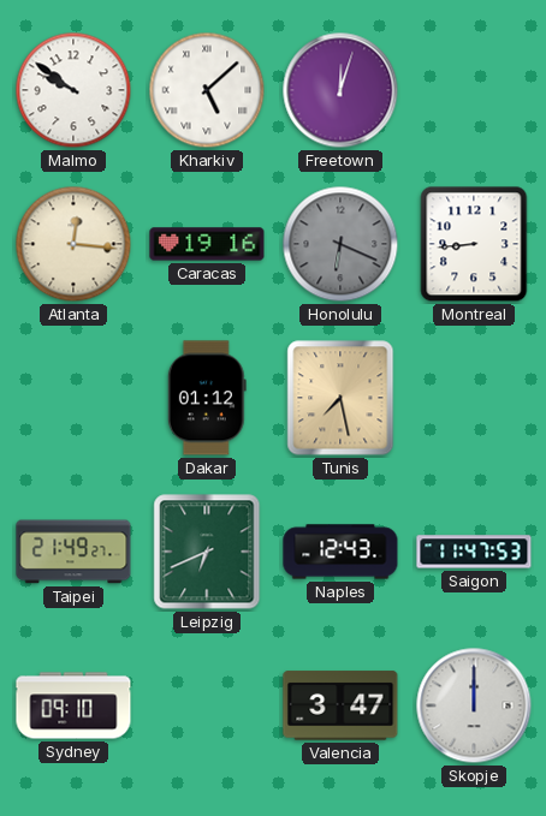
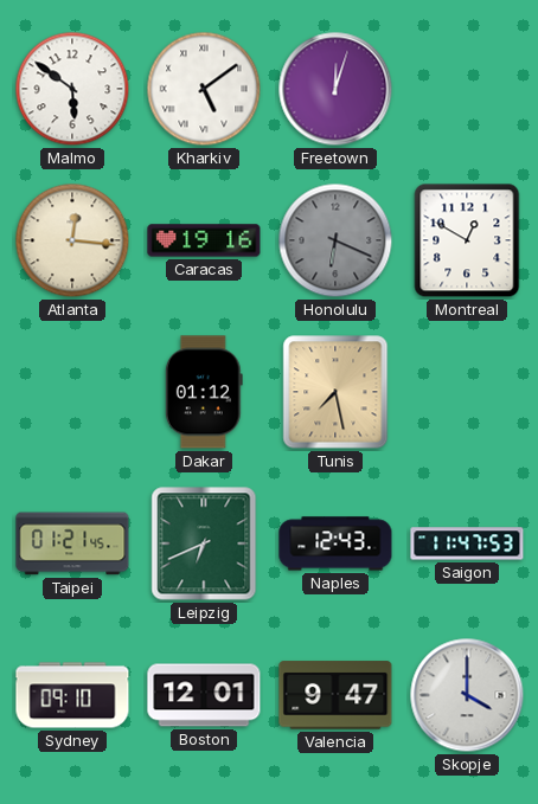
Malmo: 9:51 -> 5:51
Kharkiv: 5:08 -> 5:09
Montreal: 8:44 -> 12:50
Taipei: 21:49 -> 01:21
Boston: none -> 12:01
Valencia: 3:47 -> 9:47
Skopje: 12:00 -> 4:00
